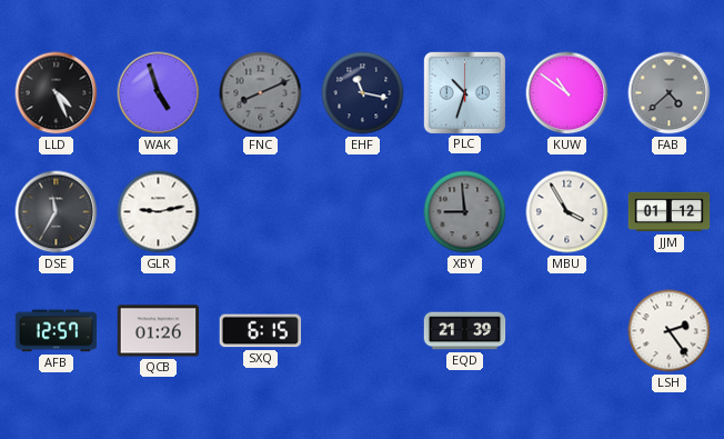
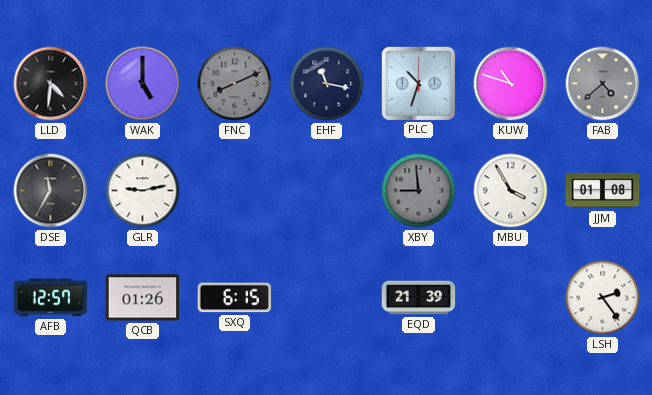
LLD: 4:26 -> 4:31
WAK: 4:57 -> 5:00
KUW: 10:51 -> 10:48
JJM: 01:12 -> 01:08
